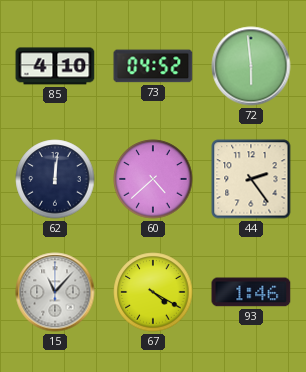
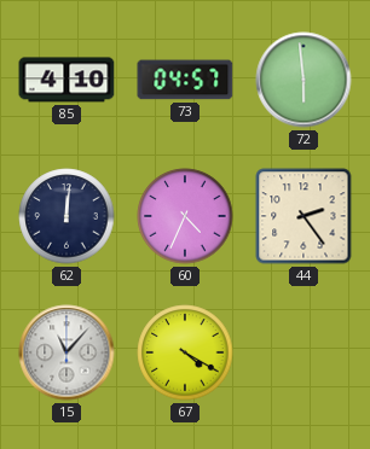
73: 04:52 -> 04:57
60: 4:38 -> 4:34
93: 1:46 -> none
